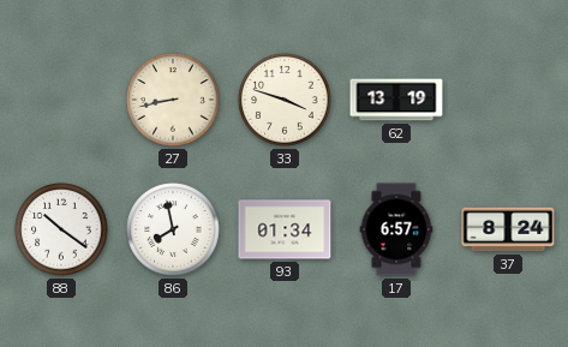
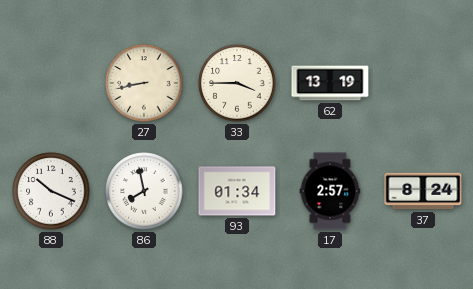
33: 3:48 -> 3:45
88: 10:21 -> 10:19
17: 6:57 -> 2:57
